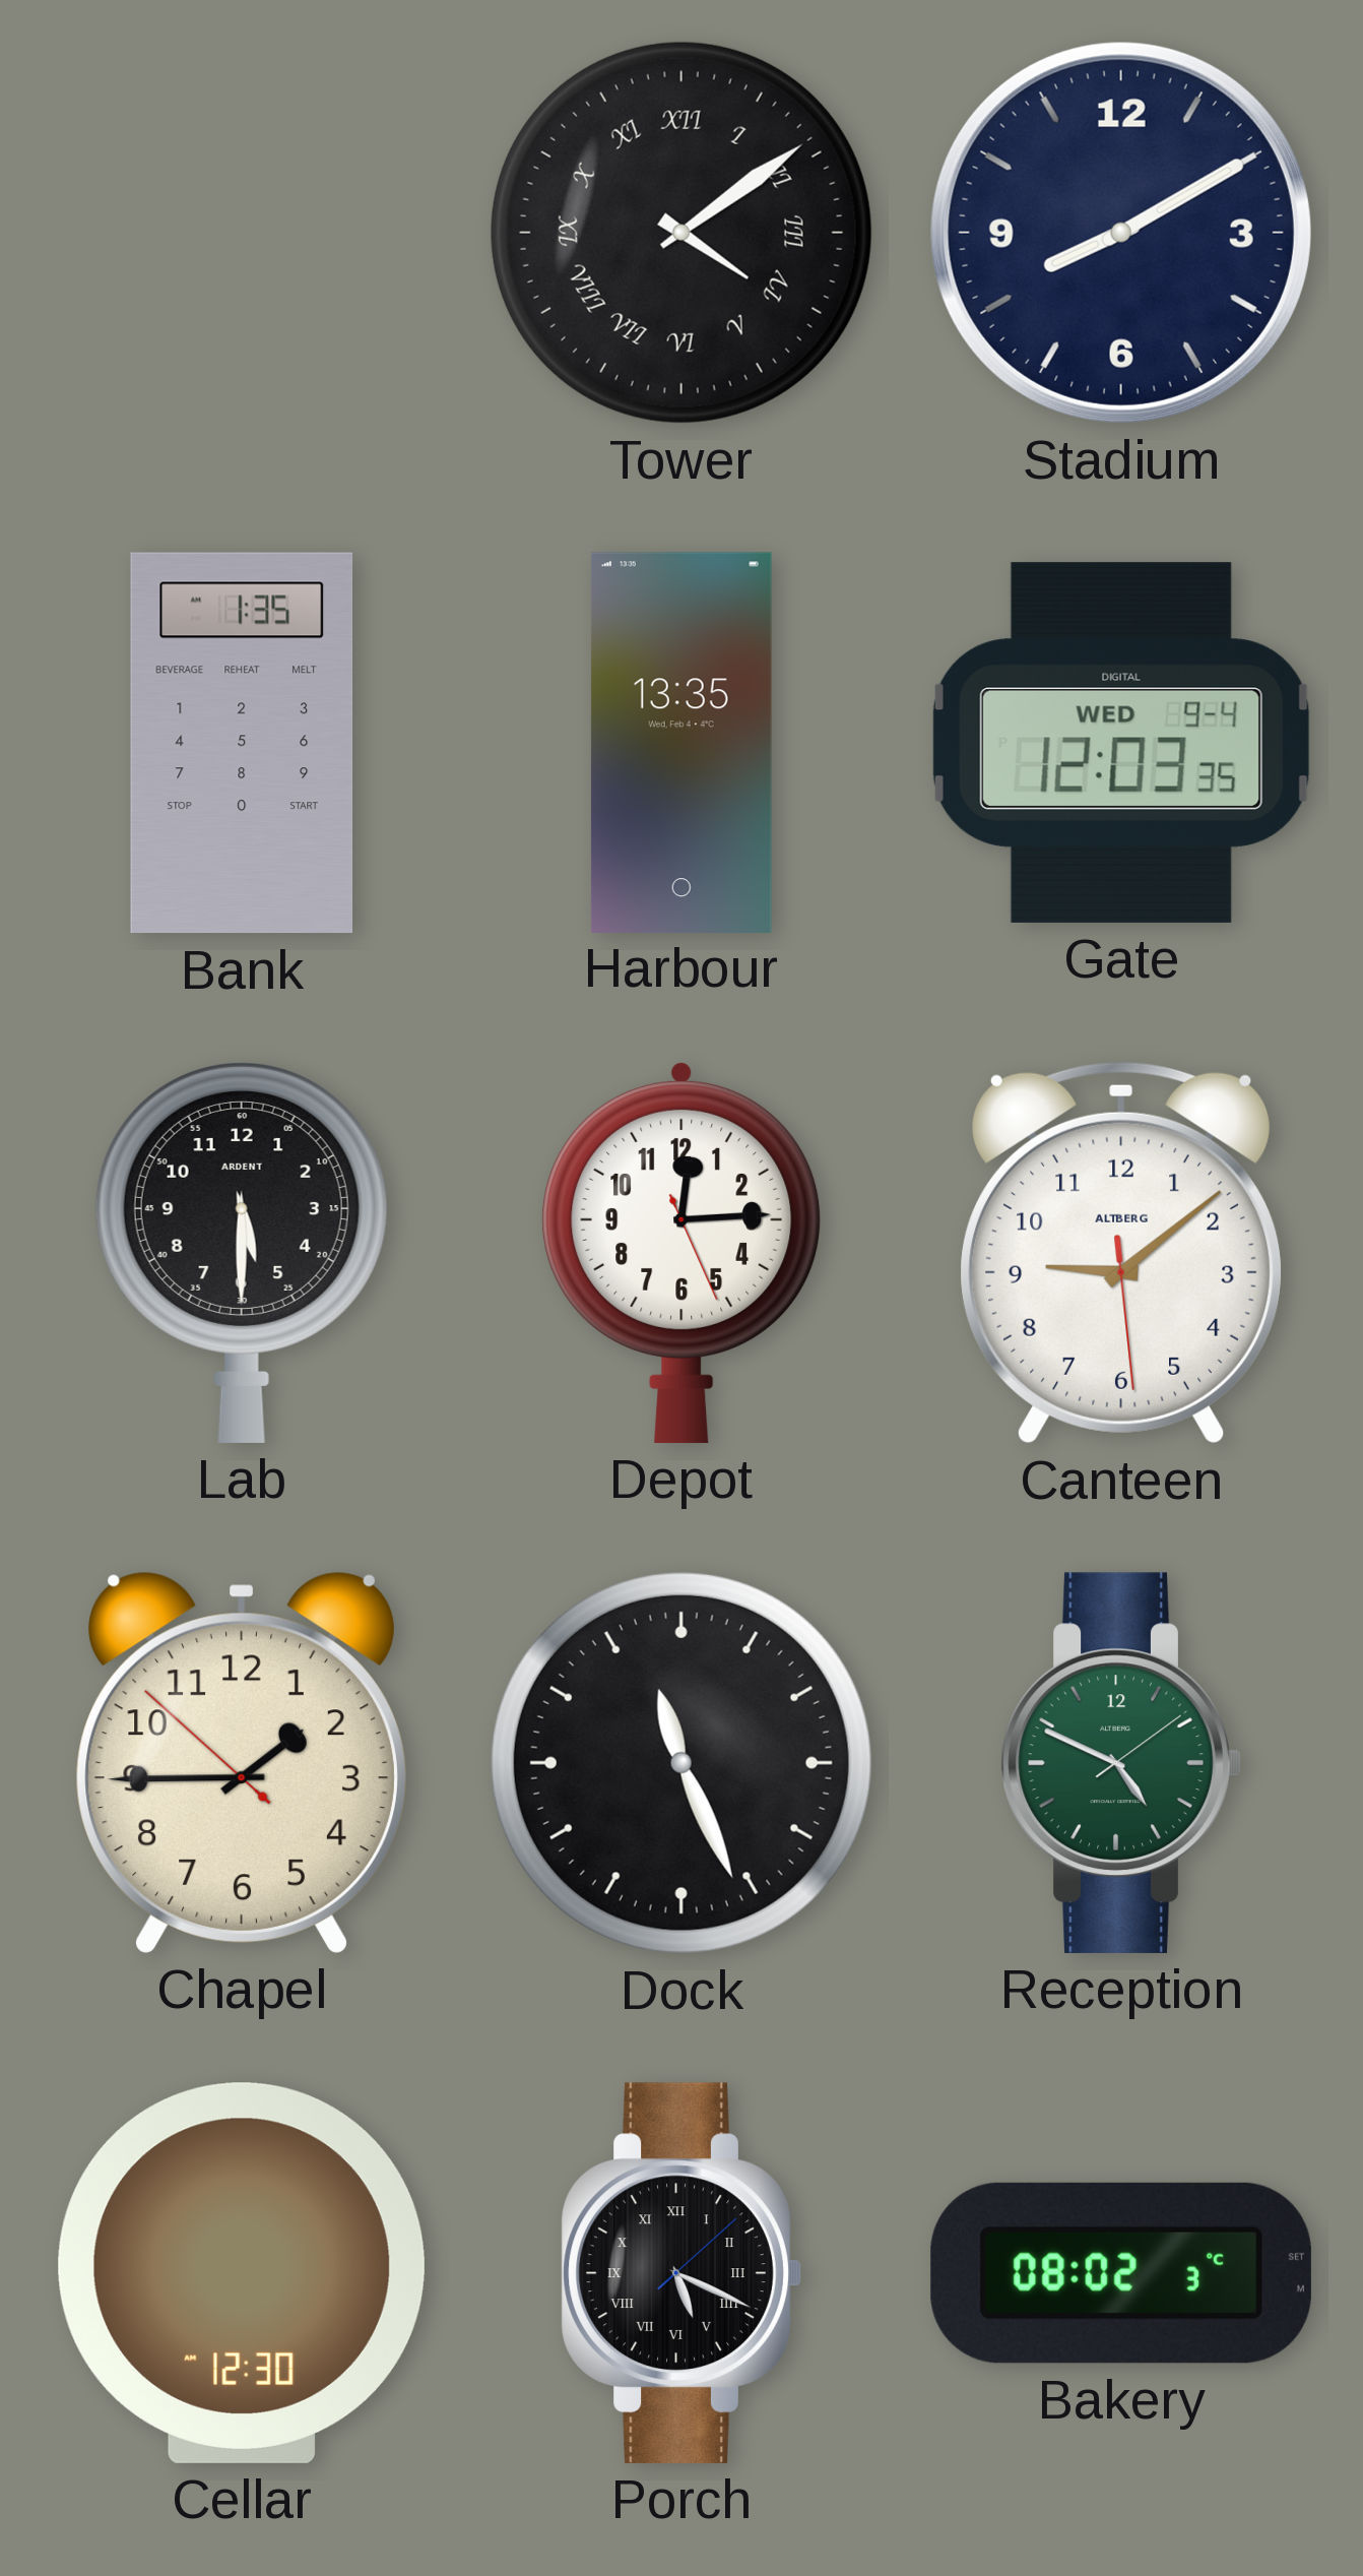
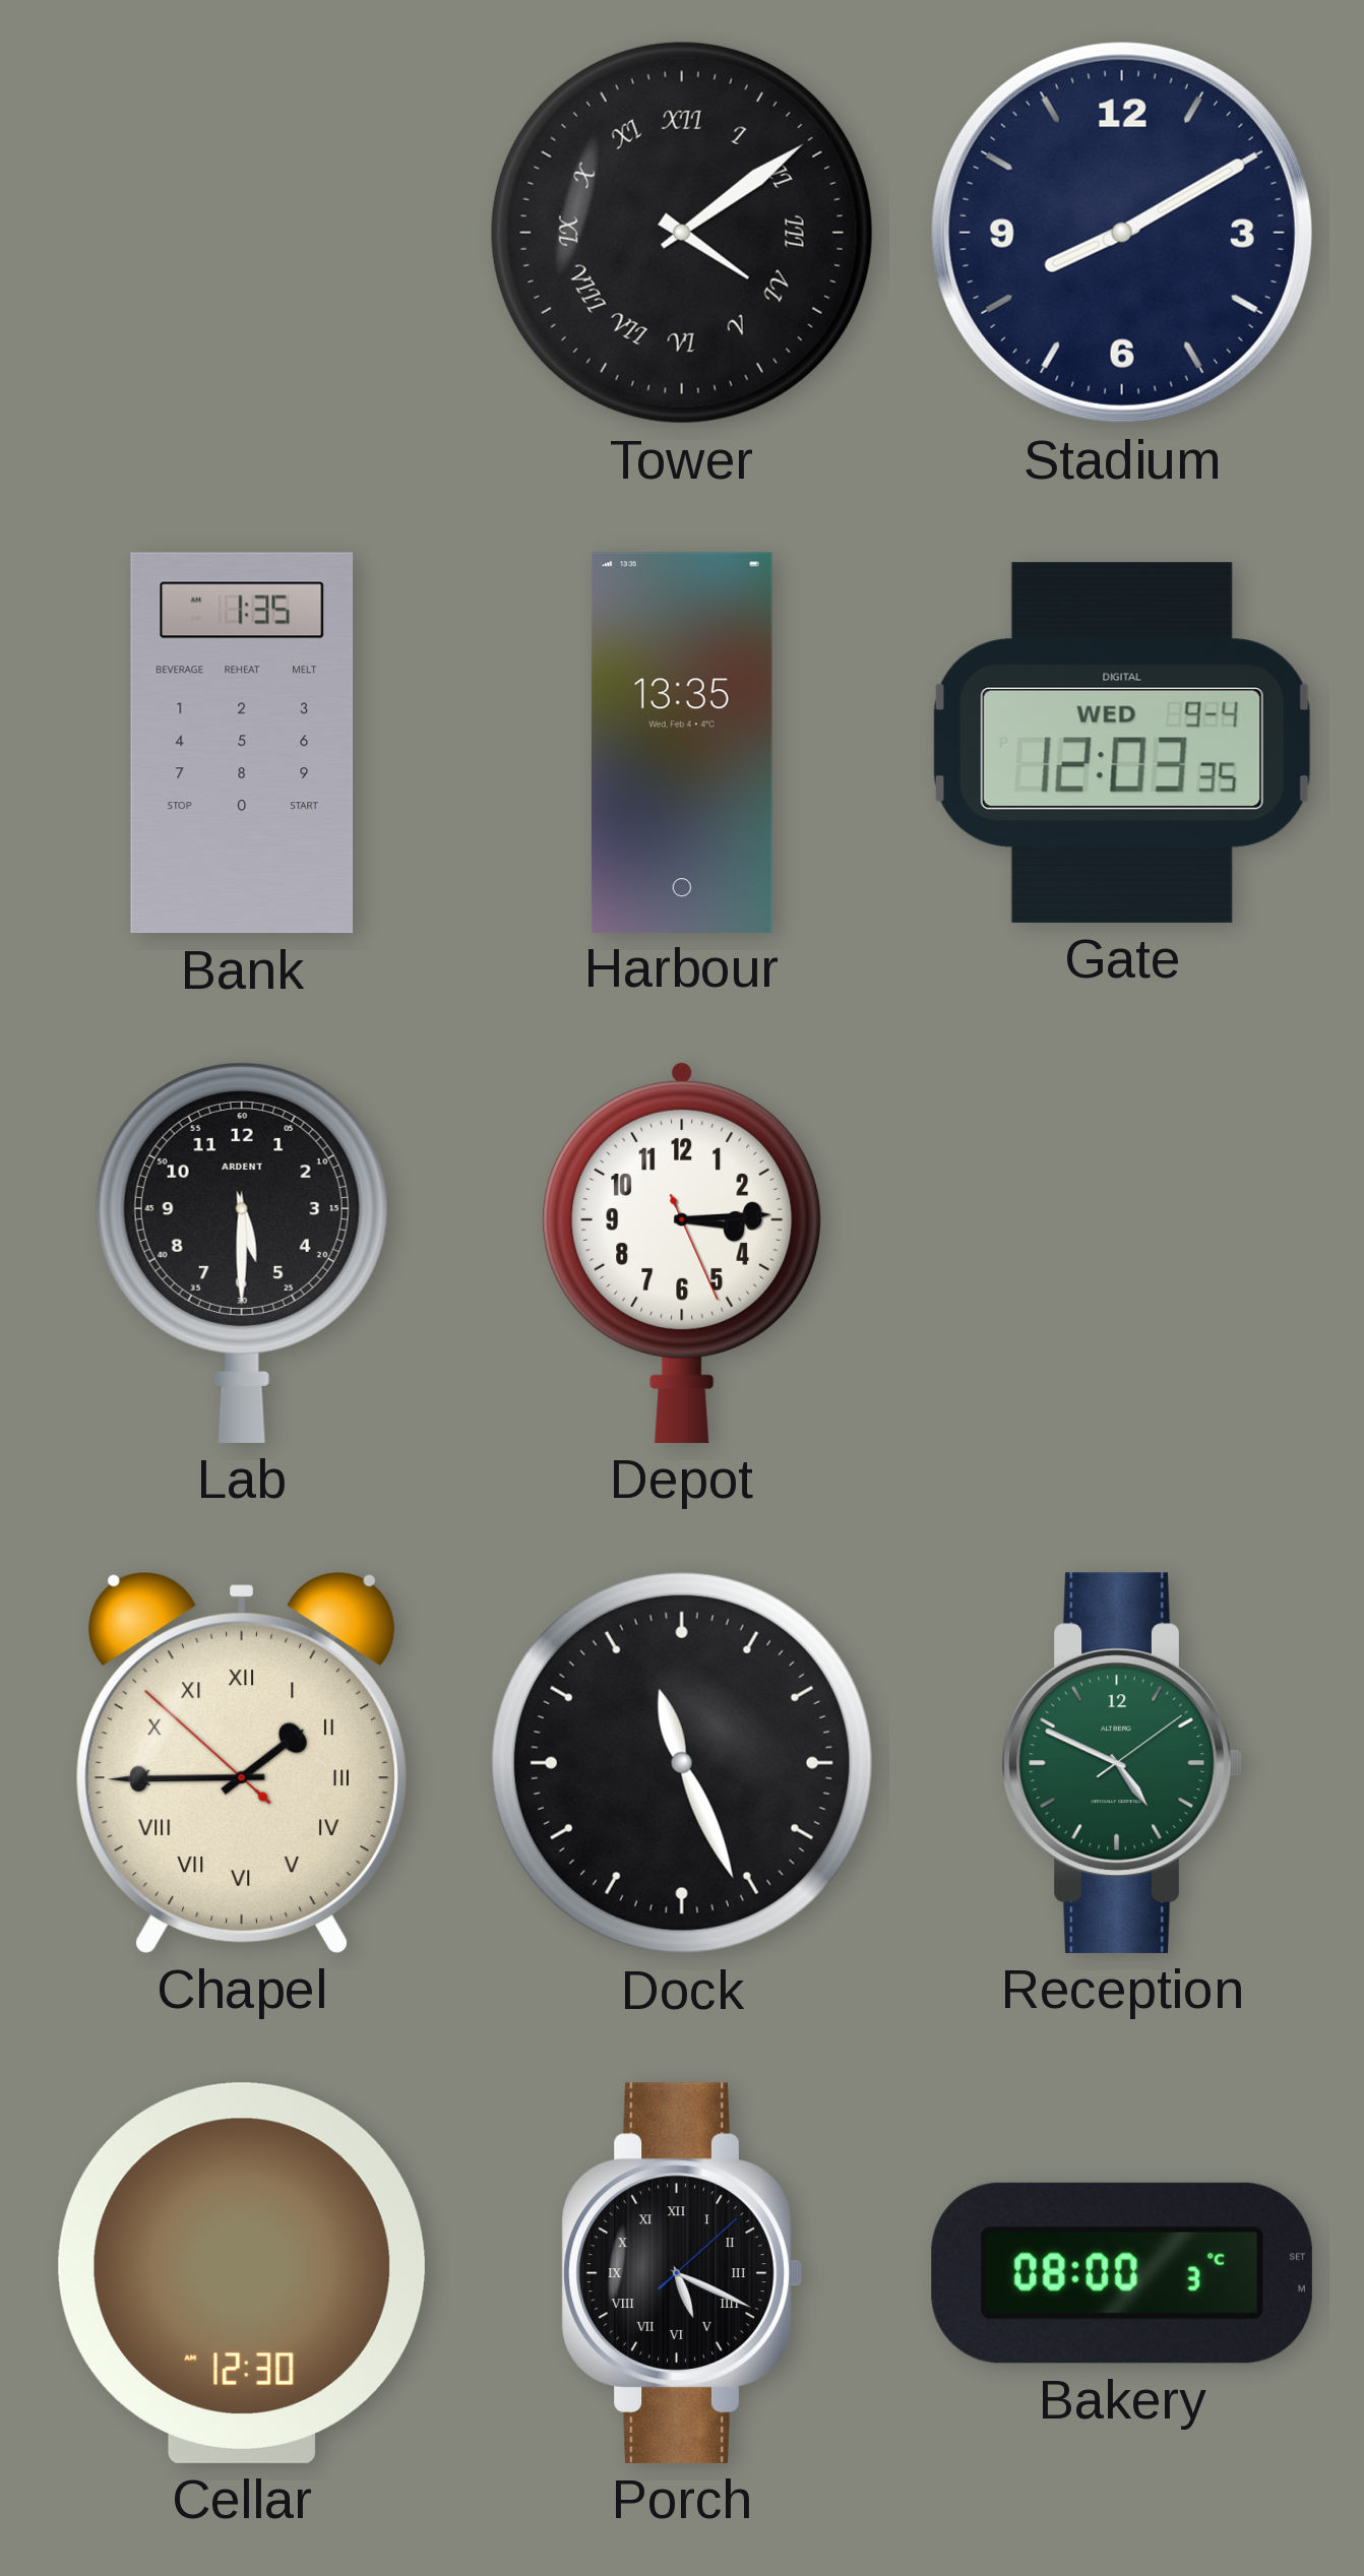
Depot: 12:14 -> 3:14
Canteen: 9:08 -> none
Chapel numerals: Arabic -> Roman
Bakery: 08:02 -> 08:00
